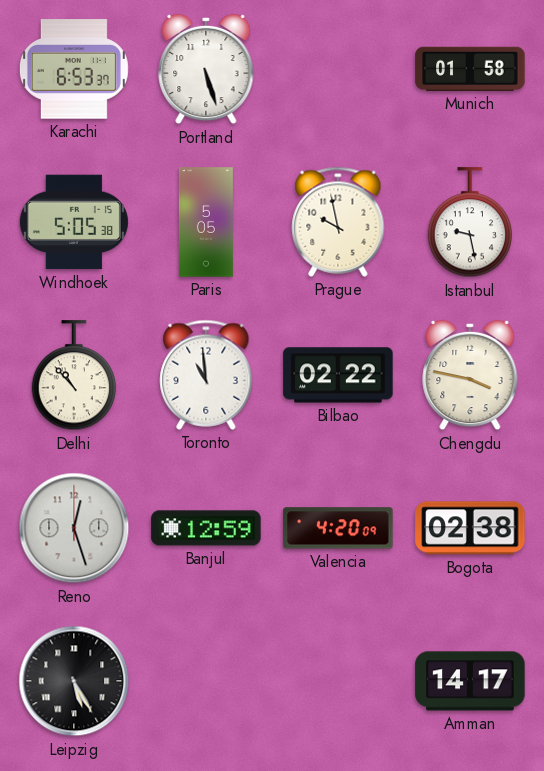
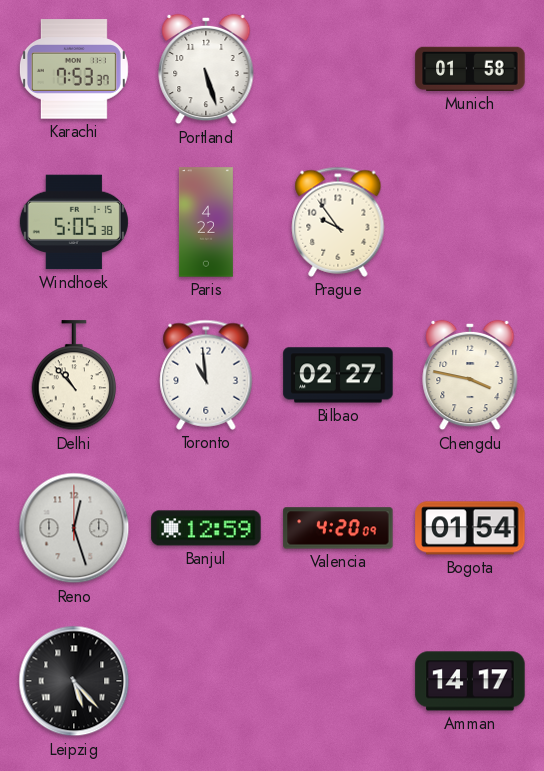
Karachi: 6:53 -> 7:53
Paris: 5:05 -> 4:22
Prague: 9:58 -> 9:54
Istanbul: 9:28 -> none
Bilbao: 02:22 -> 02:27
Bogota: 02:38 -> 01:54
Leipzig: 5:25 -> 5:23
